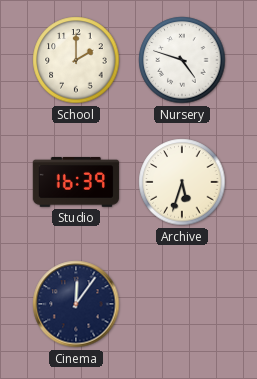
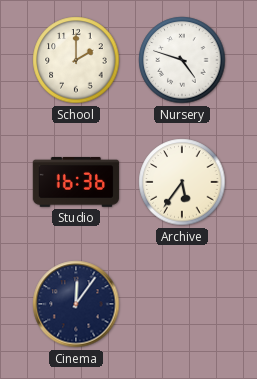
Studio: 16:39 -> 16:36
Archive: 5:33 -> 5:36
